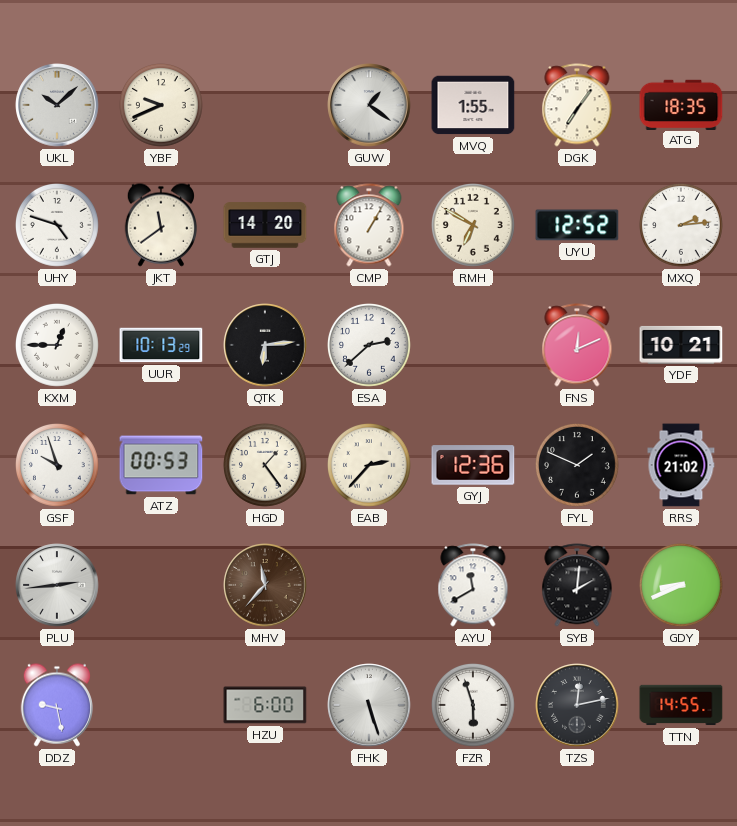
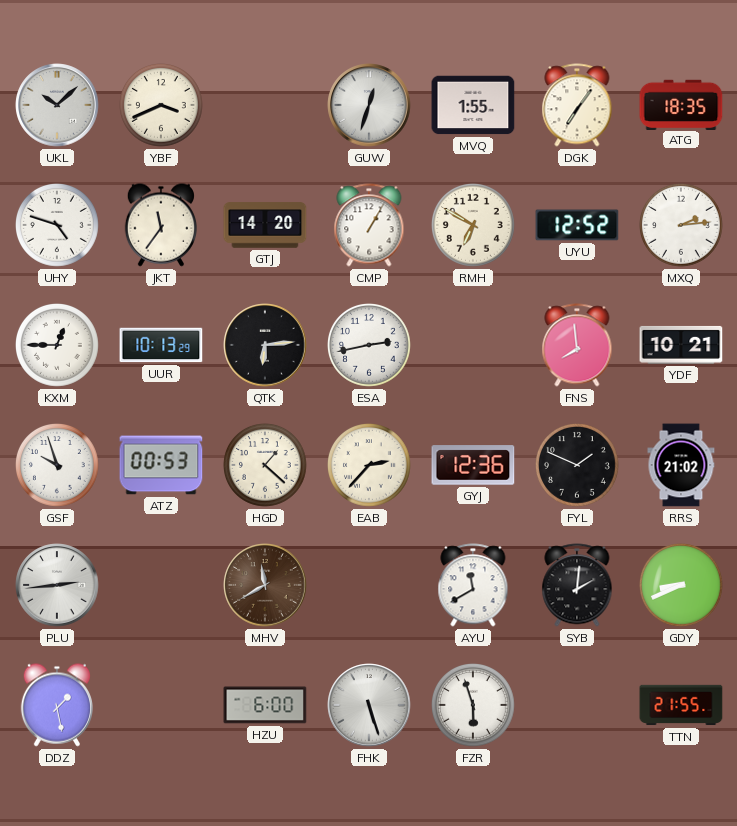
YBF: 9:41 -> 3:41
GUW: 1:21 -> 12:33
JKT: 11:39 -> 11:36
ESA: 2:38 -> 2:43
FNS: 12:11 -> 7:59
HGD: 1:24 -> 1:22
MHV: 11:37 -> 11:40
DDZ: 9:28 -> 1:28
TZS: 12:13 -> none
TTN: 14:55 -> 21:55
